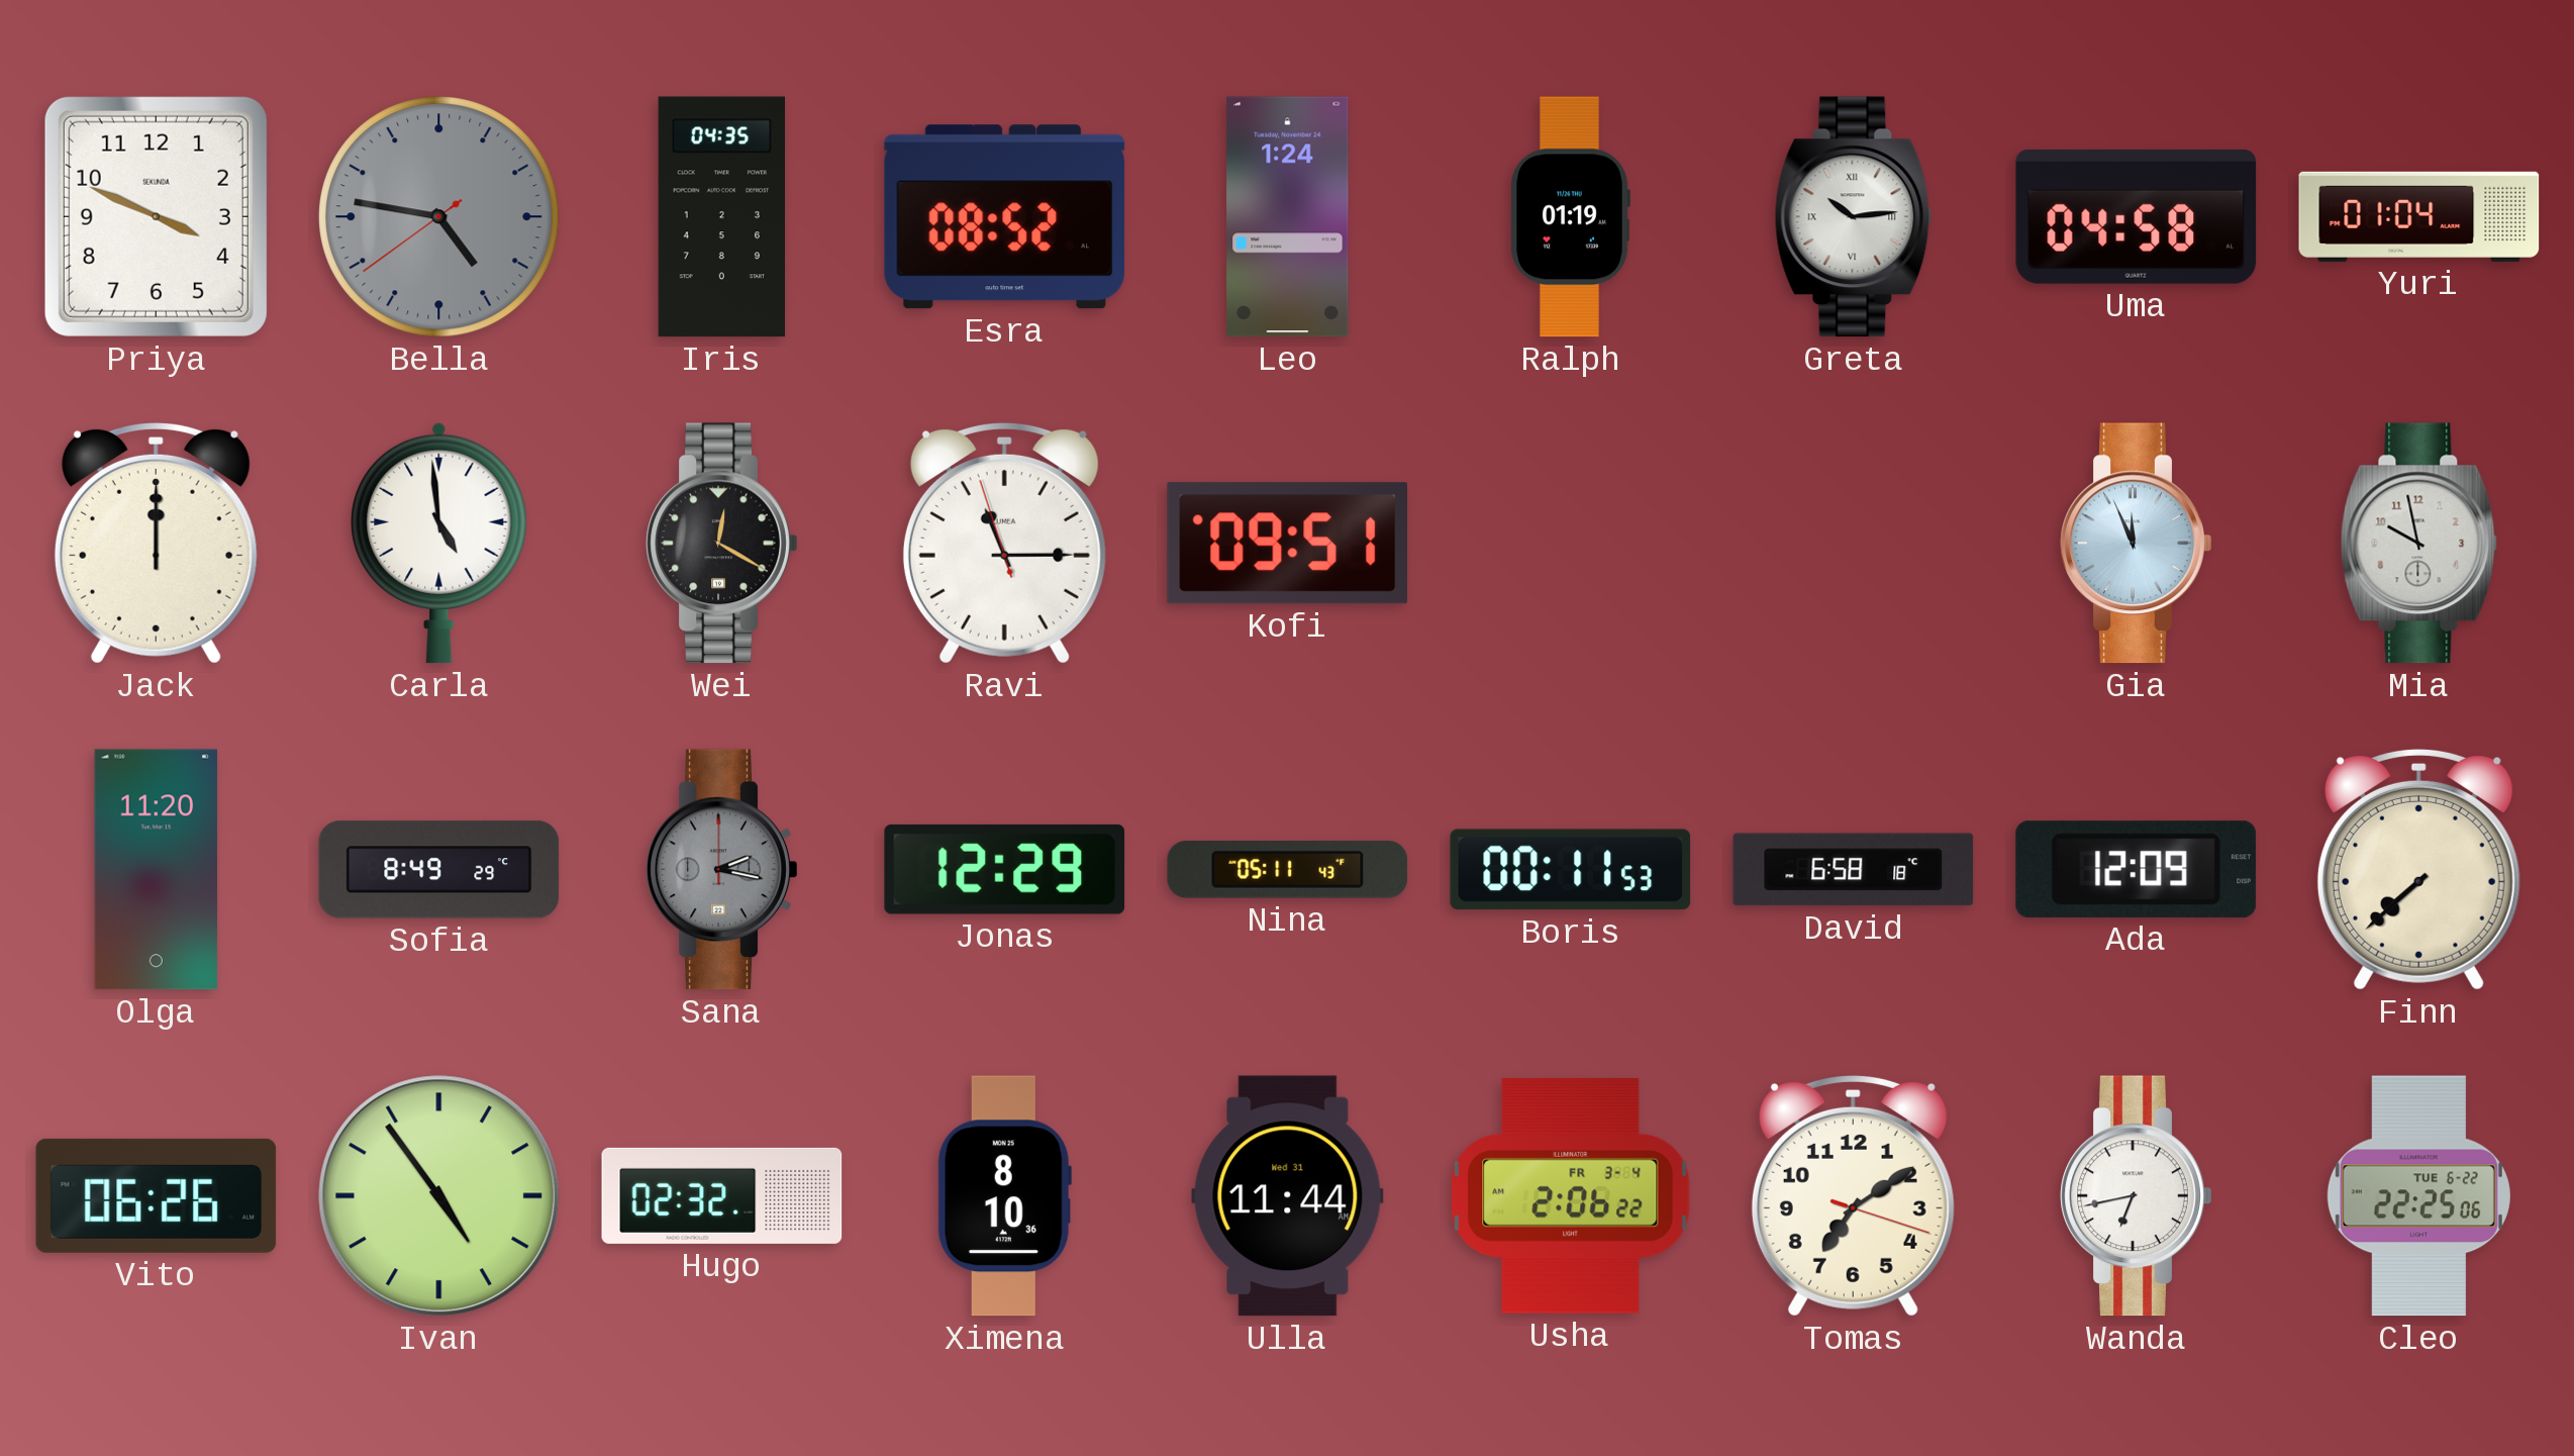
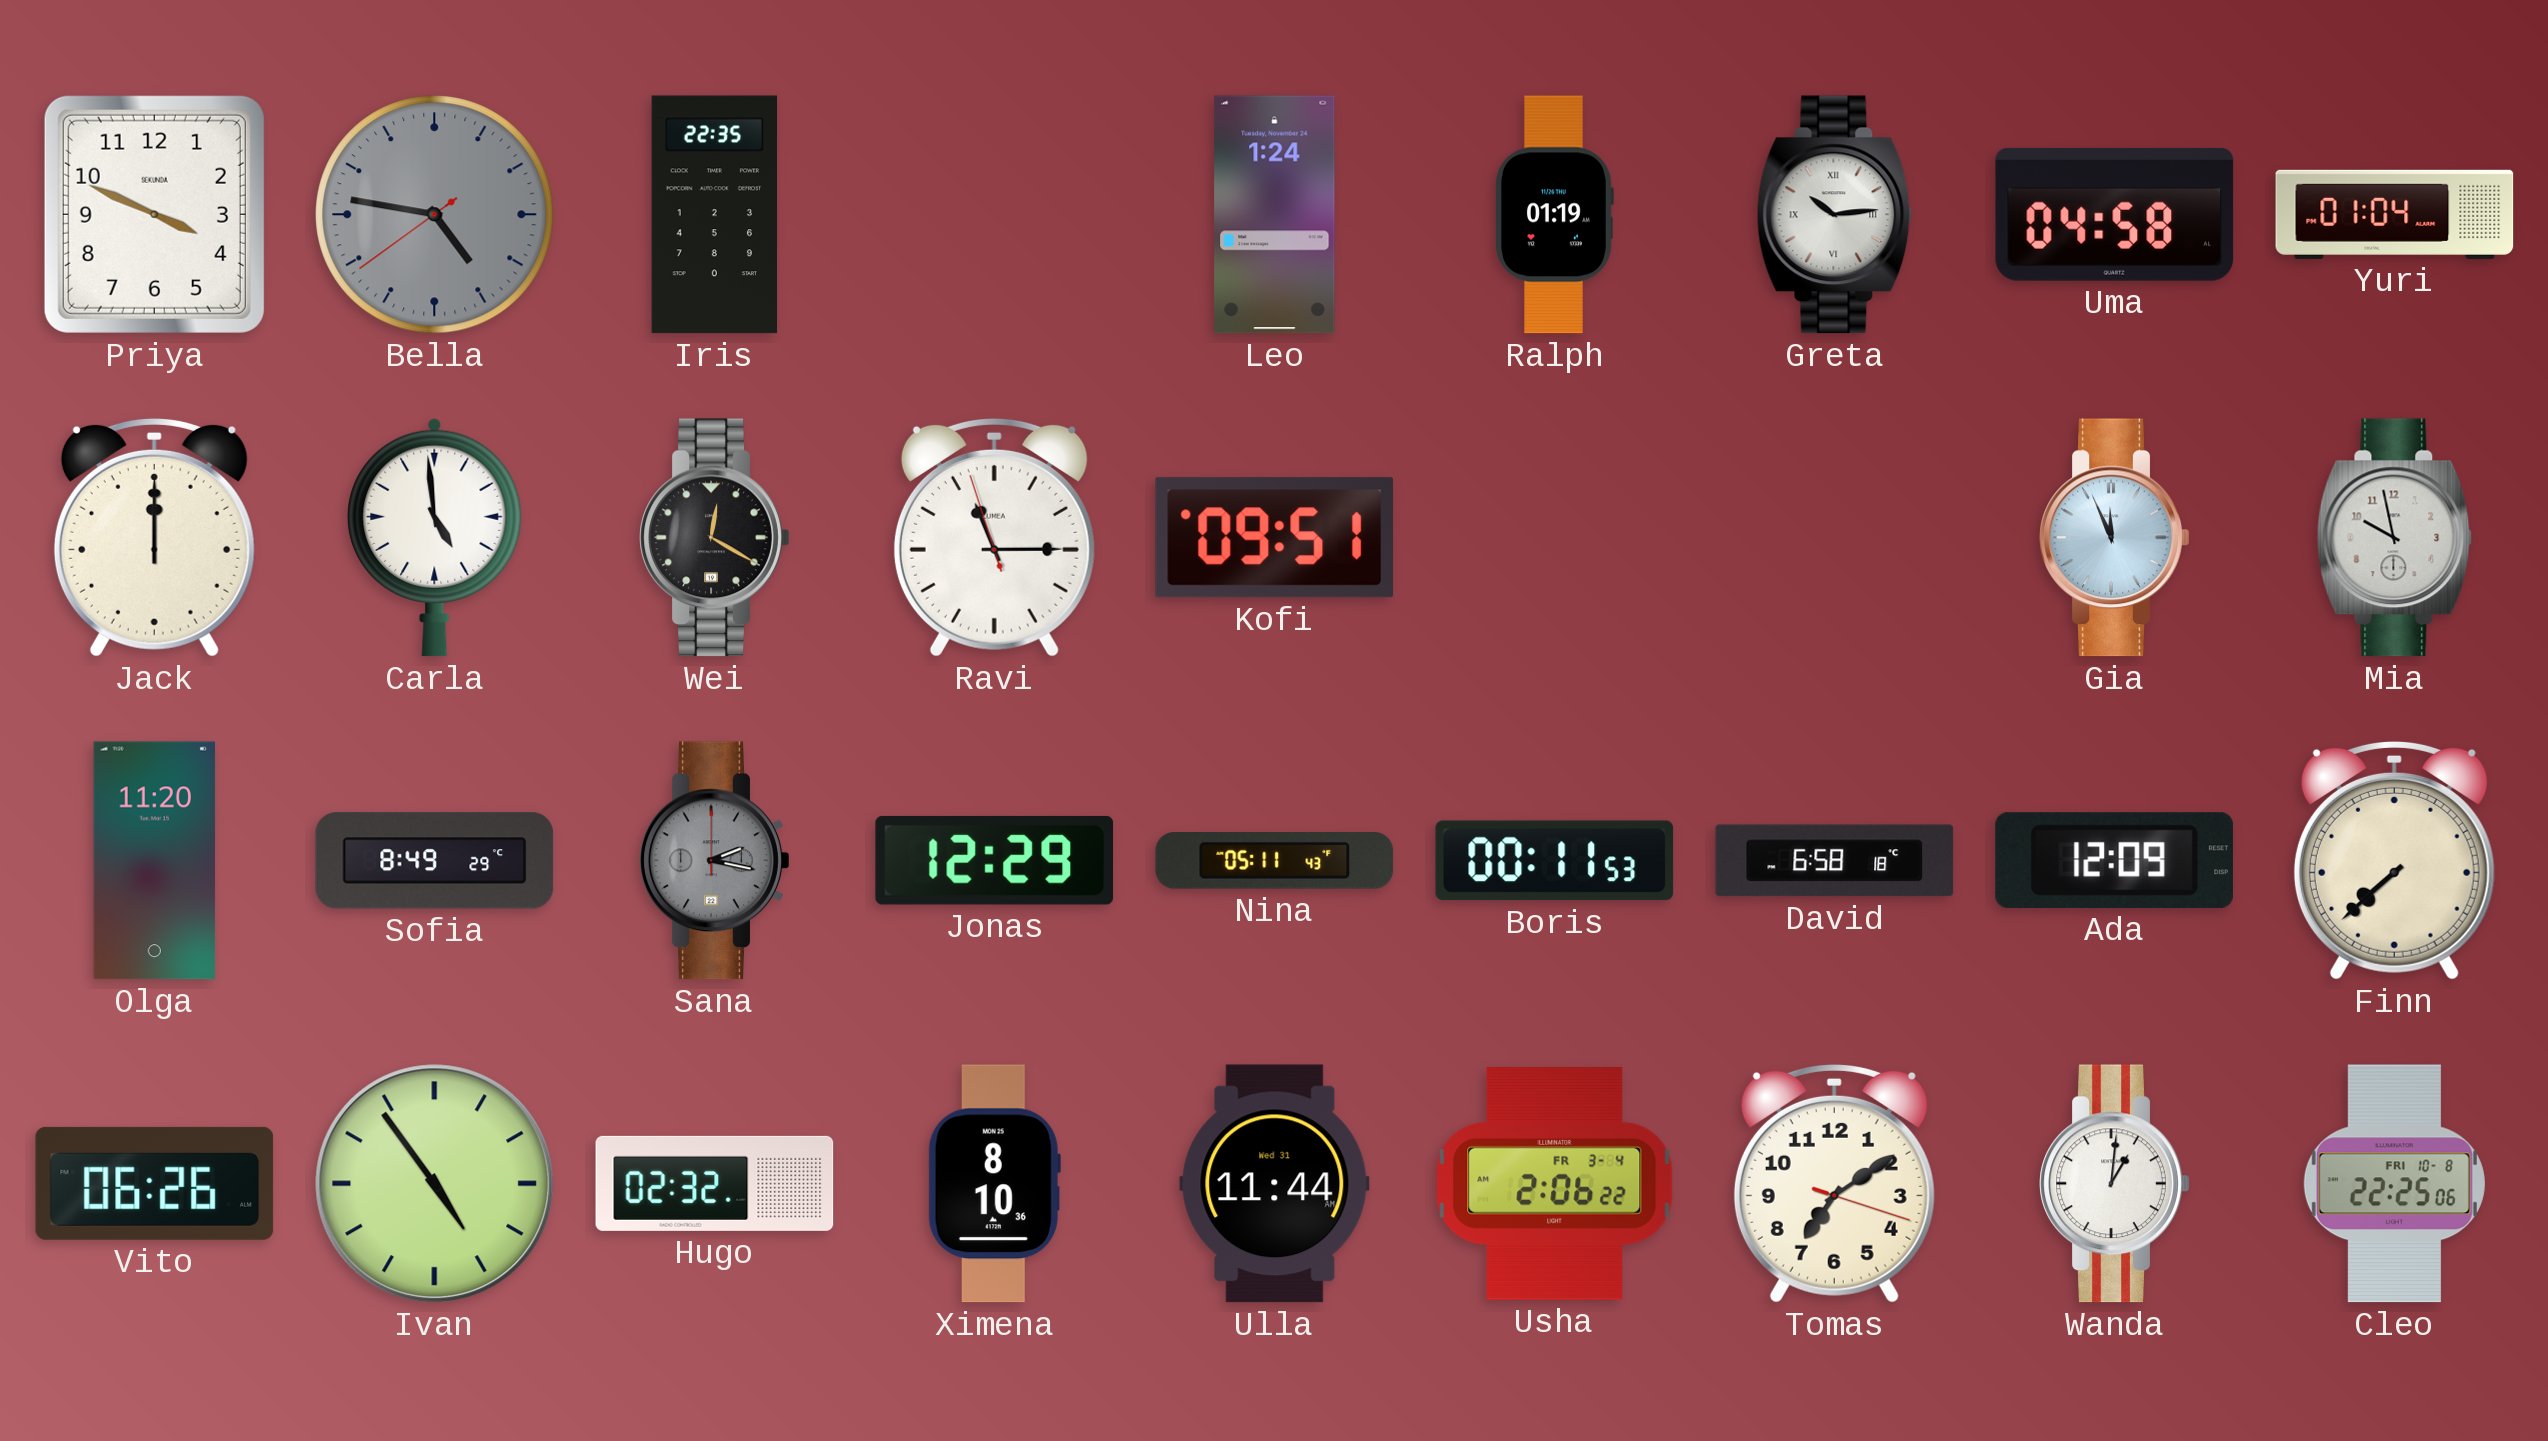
Iris: 04:35 -> 22:35
Esra: 08:52 -> none
Wanda: 6:43 -> 1:01
Cleo date: TUE 6-22 -> FRI 10-8
